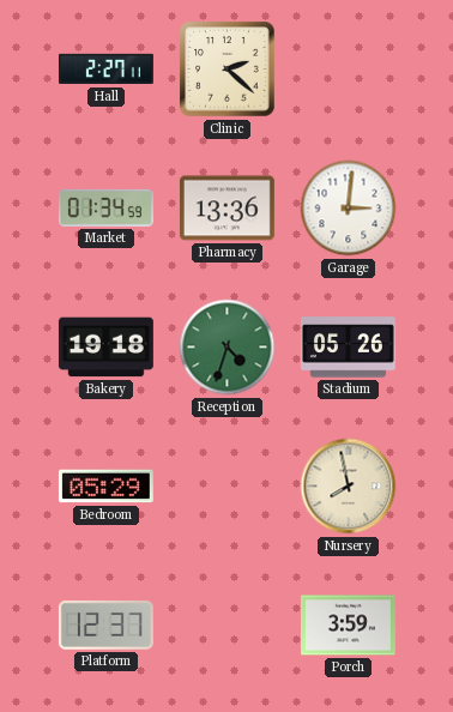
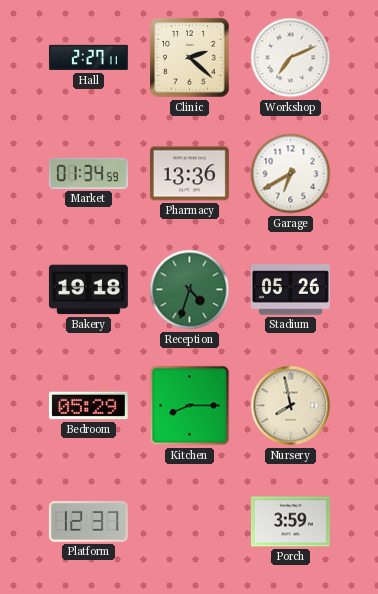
Workshop: none -> 7:11
Garage: 3:01 -> 6:40
Kitchen: none -> 8:15
